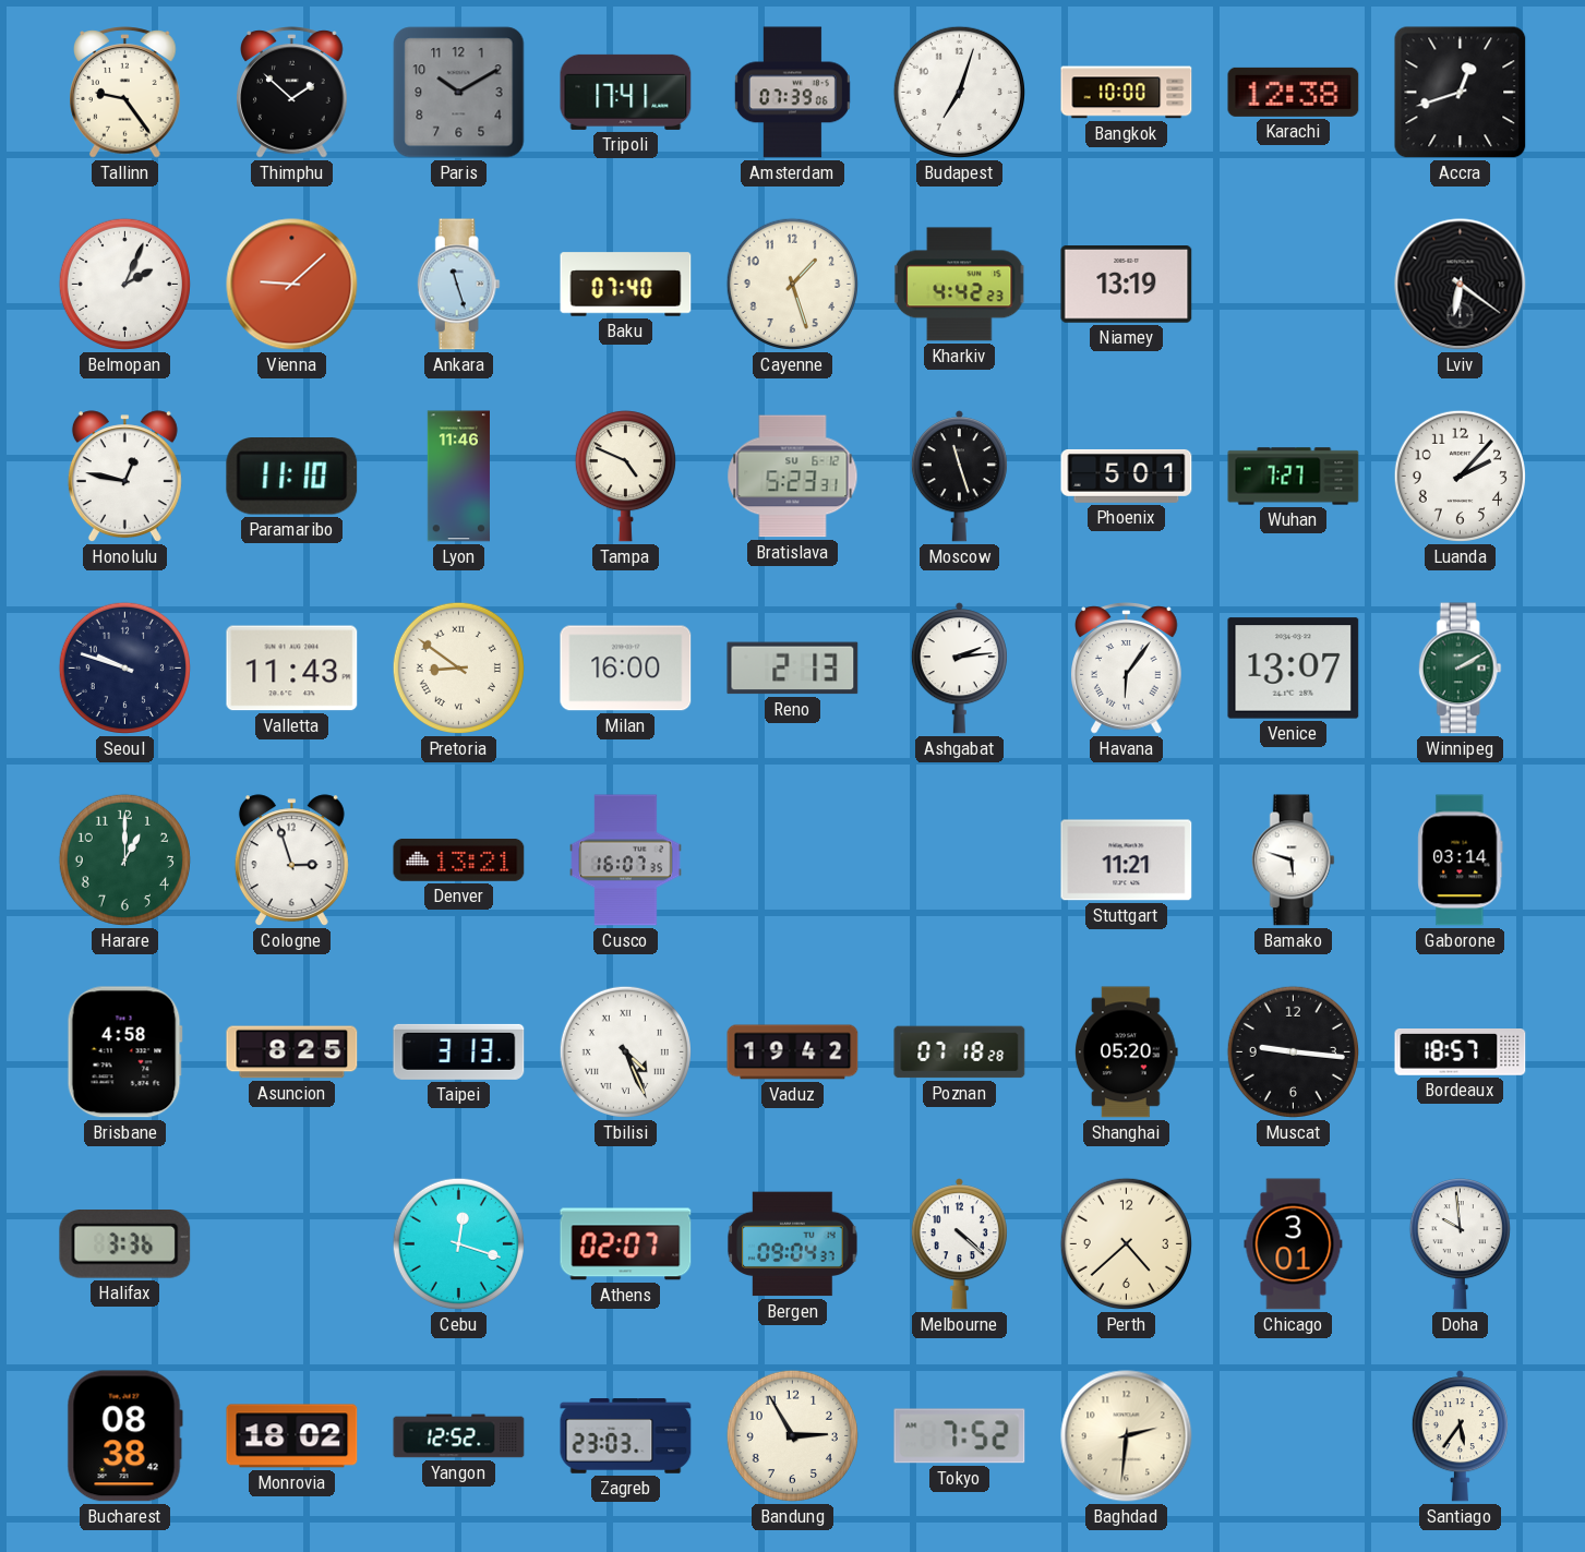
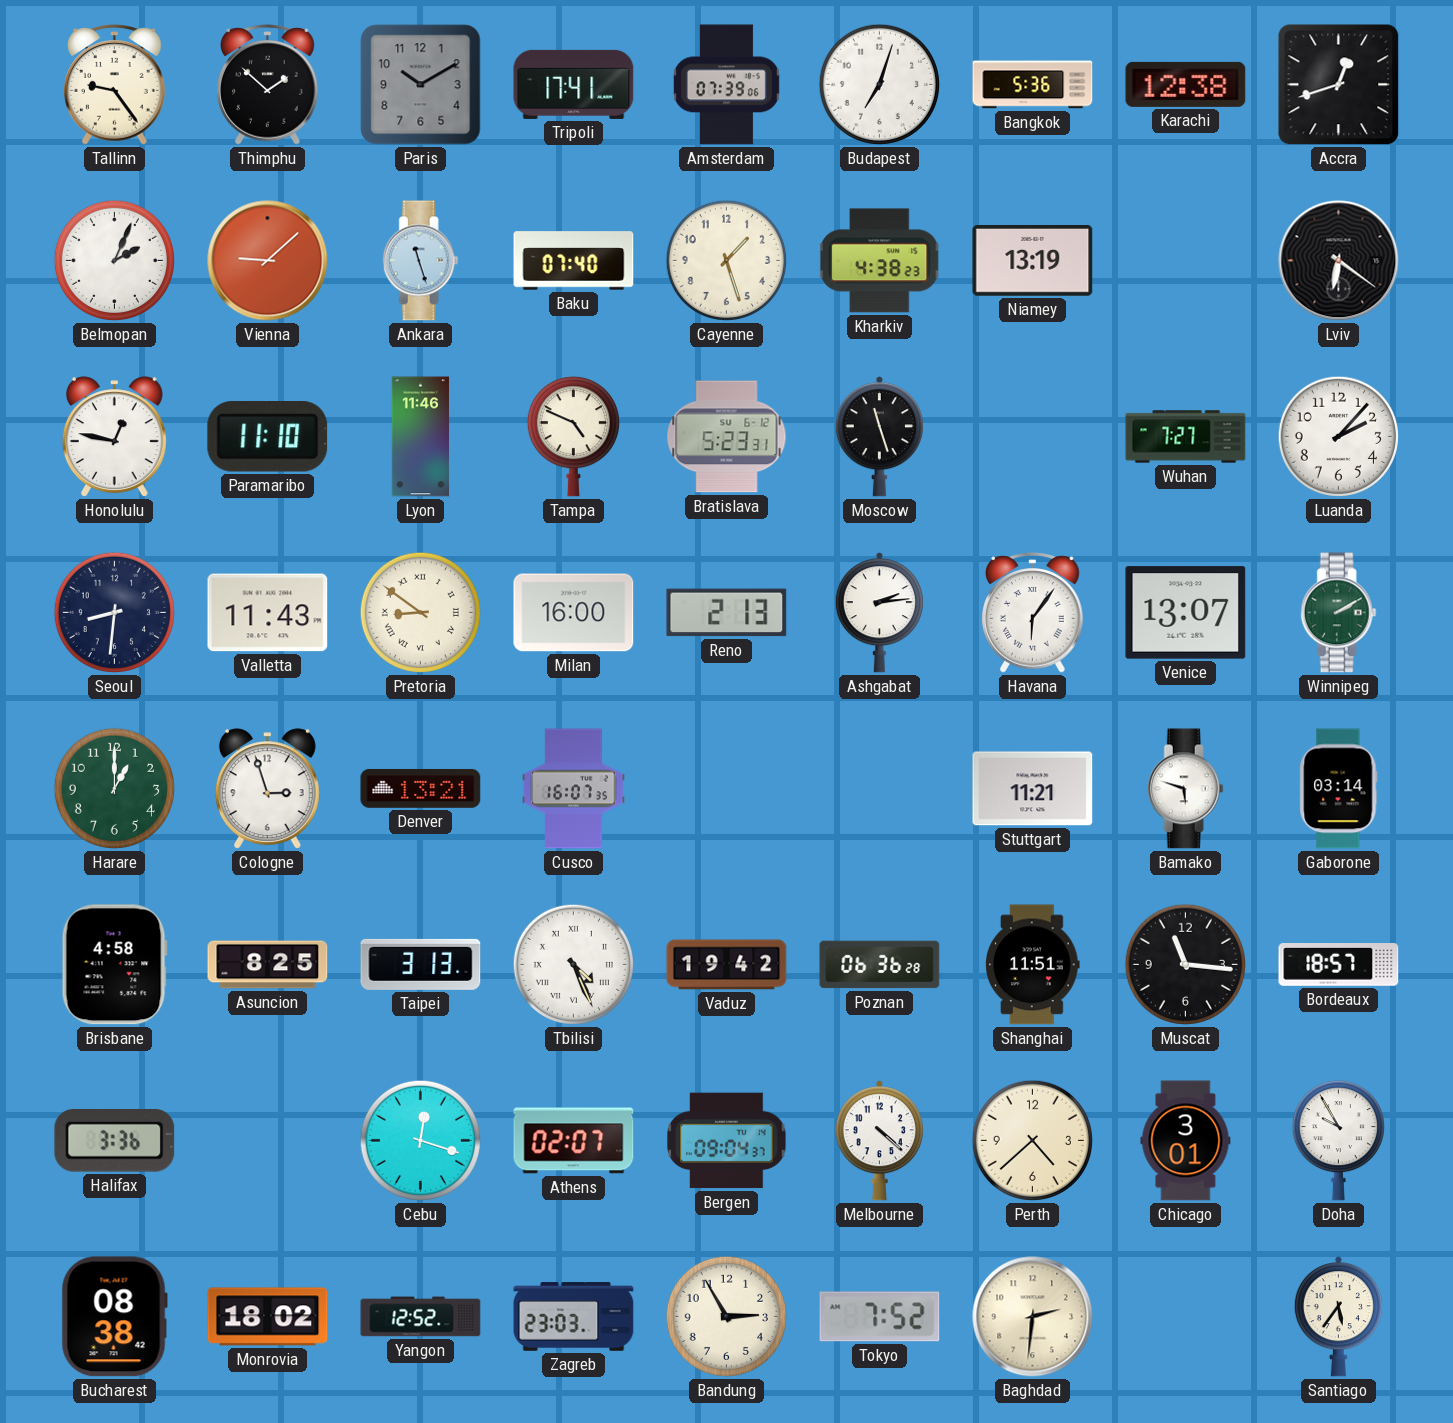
Bangkok: 10:00 -> 5:36
Kharkiv: 4:42 -> 4:38
Phoenix: 5:01 -> none
Seoul: 9:48 -> 8:31
Poznan: 07:18 -> 06:36
Shanghai: 05:20 -> 11:51
Muscat: 9:16 -> 11:16
Doha: 9:59 -> 9:55
